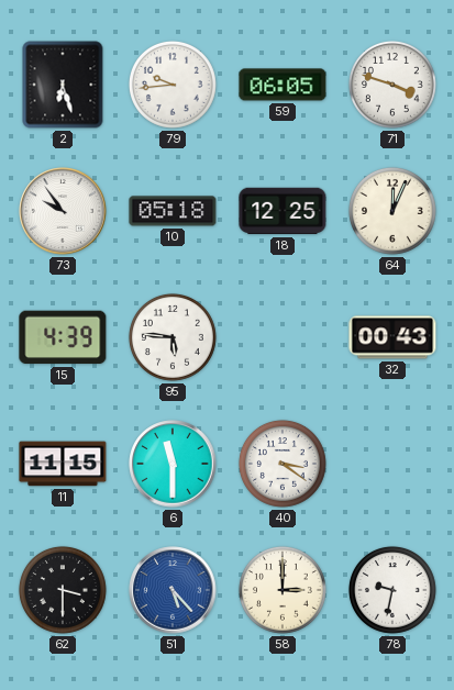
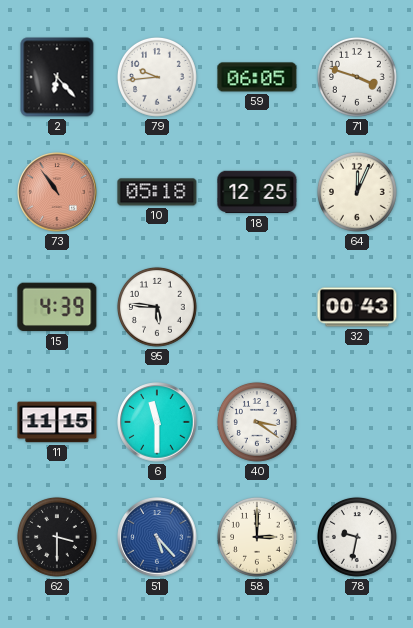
2: 6:27 -> 6:23
73: 9:54 -> 10:54
73 dial: white -> salmon
